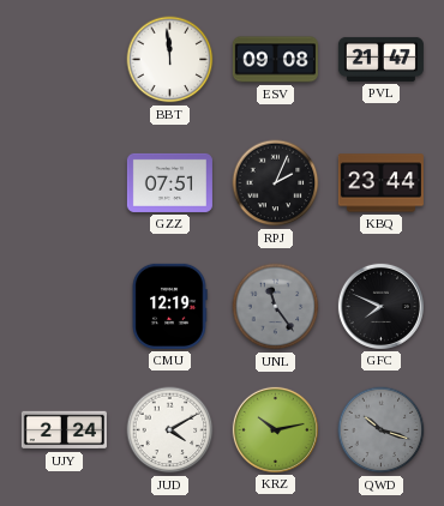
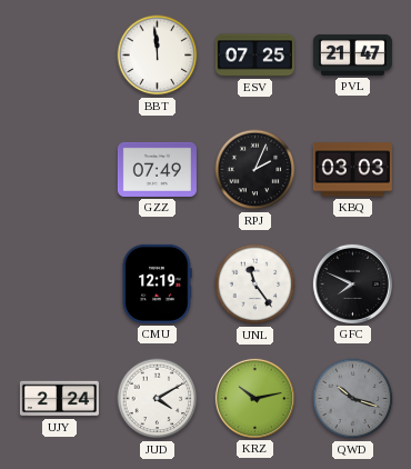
ESV: 09:08 -> 07:25
GZZ: 07:51 -> 07:49
KBQ: 23:44 -> 03:03
UNL dial: grey -> white
